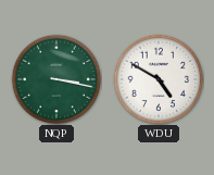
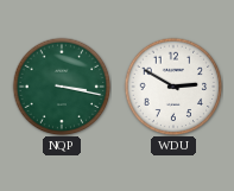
WDU: 4:50 -> 2:50
